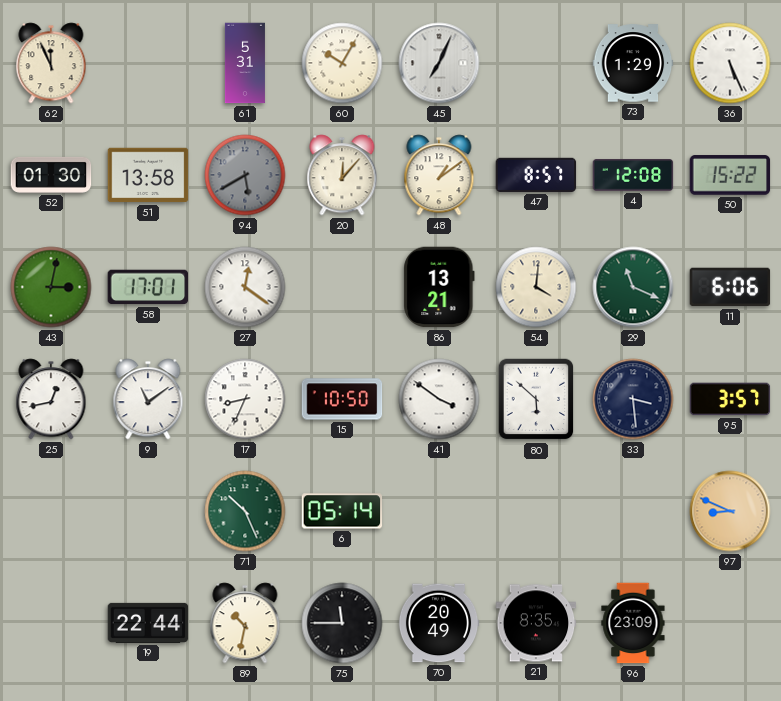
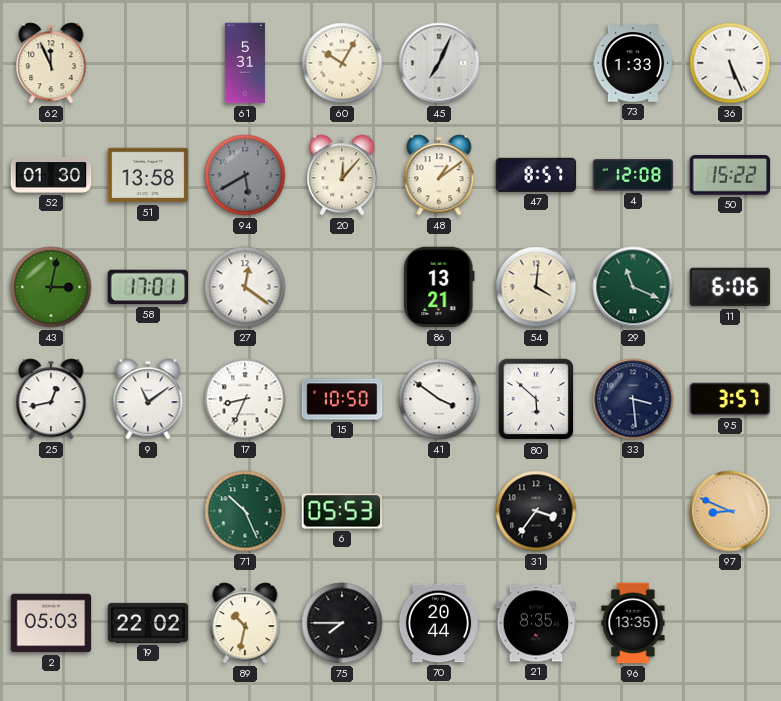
73: 1:29 -> 1:33
6: 05:14 -> 05:53
31: none -> 3:36
2: none -> 05:03
19: 22:44 -> 22:02
75: 11:45 -> 7:45
70: 20:49 -> 20:44
96: 23:09 -> 13:35
